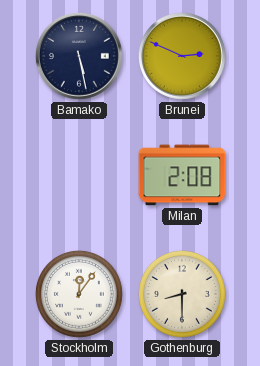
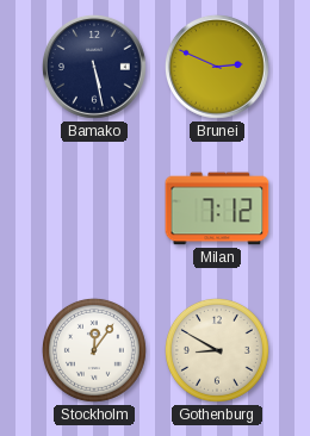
Milan: 2:08 -> 7:12
Gothenburg: 8:30 -> 8:50
